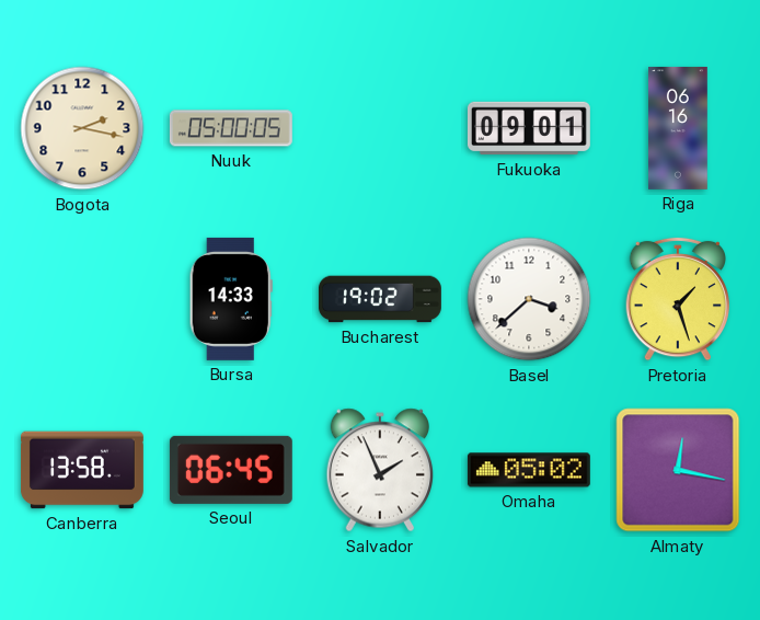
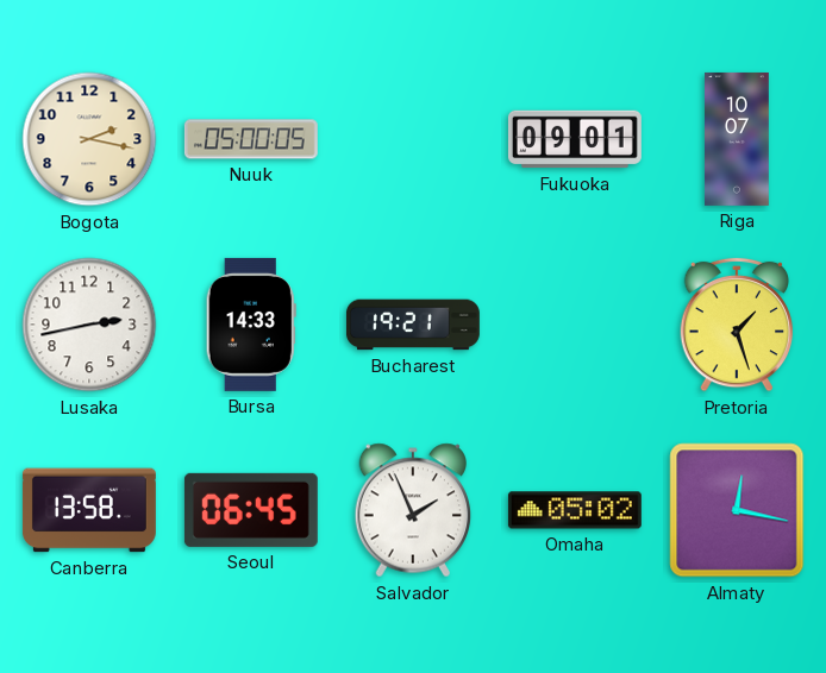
Riga: 06:16 -> 10:07
Lusaka: none -> 2:43
Bucharest: 19:02 -> 19:21
Basel: 3:38 -> none
